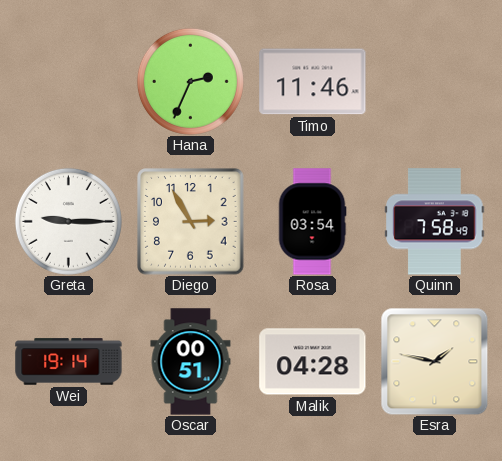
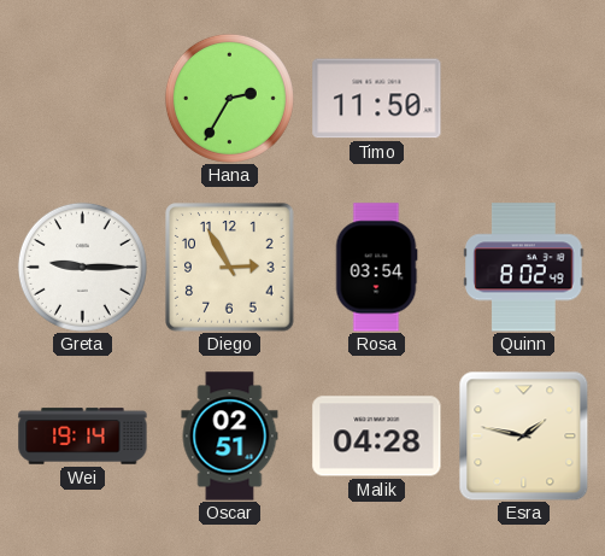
Hana: 2:34 -> 2:35
Timo: 11:46 -> 11:50
Quinn: 7:58 -> 8:02
Oscar: 00:51 -> 02:51
